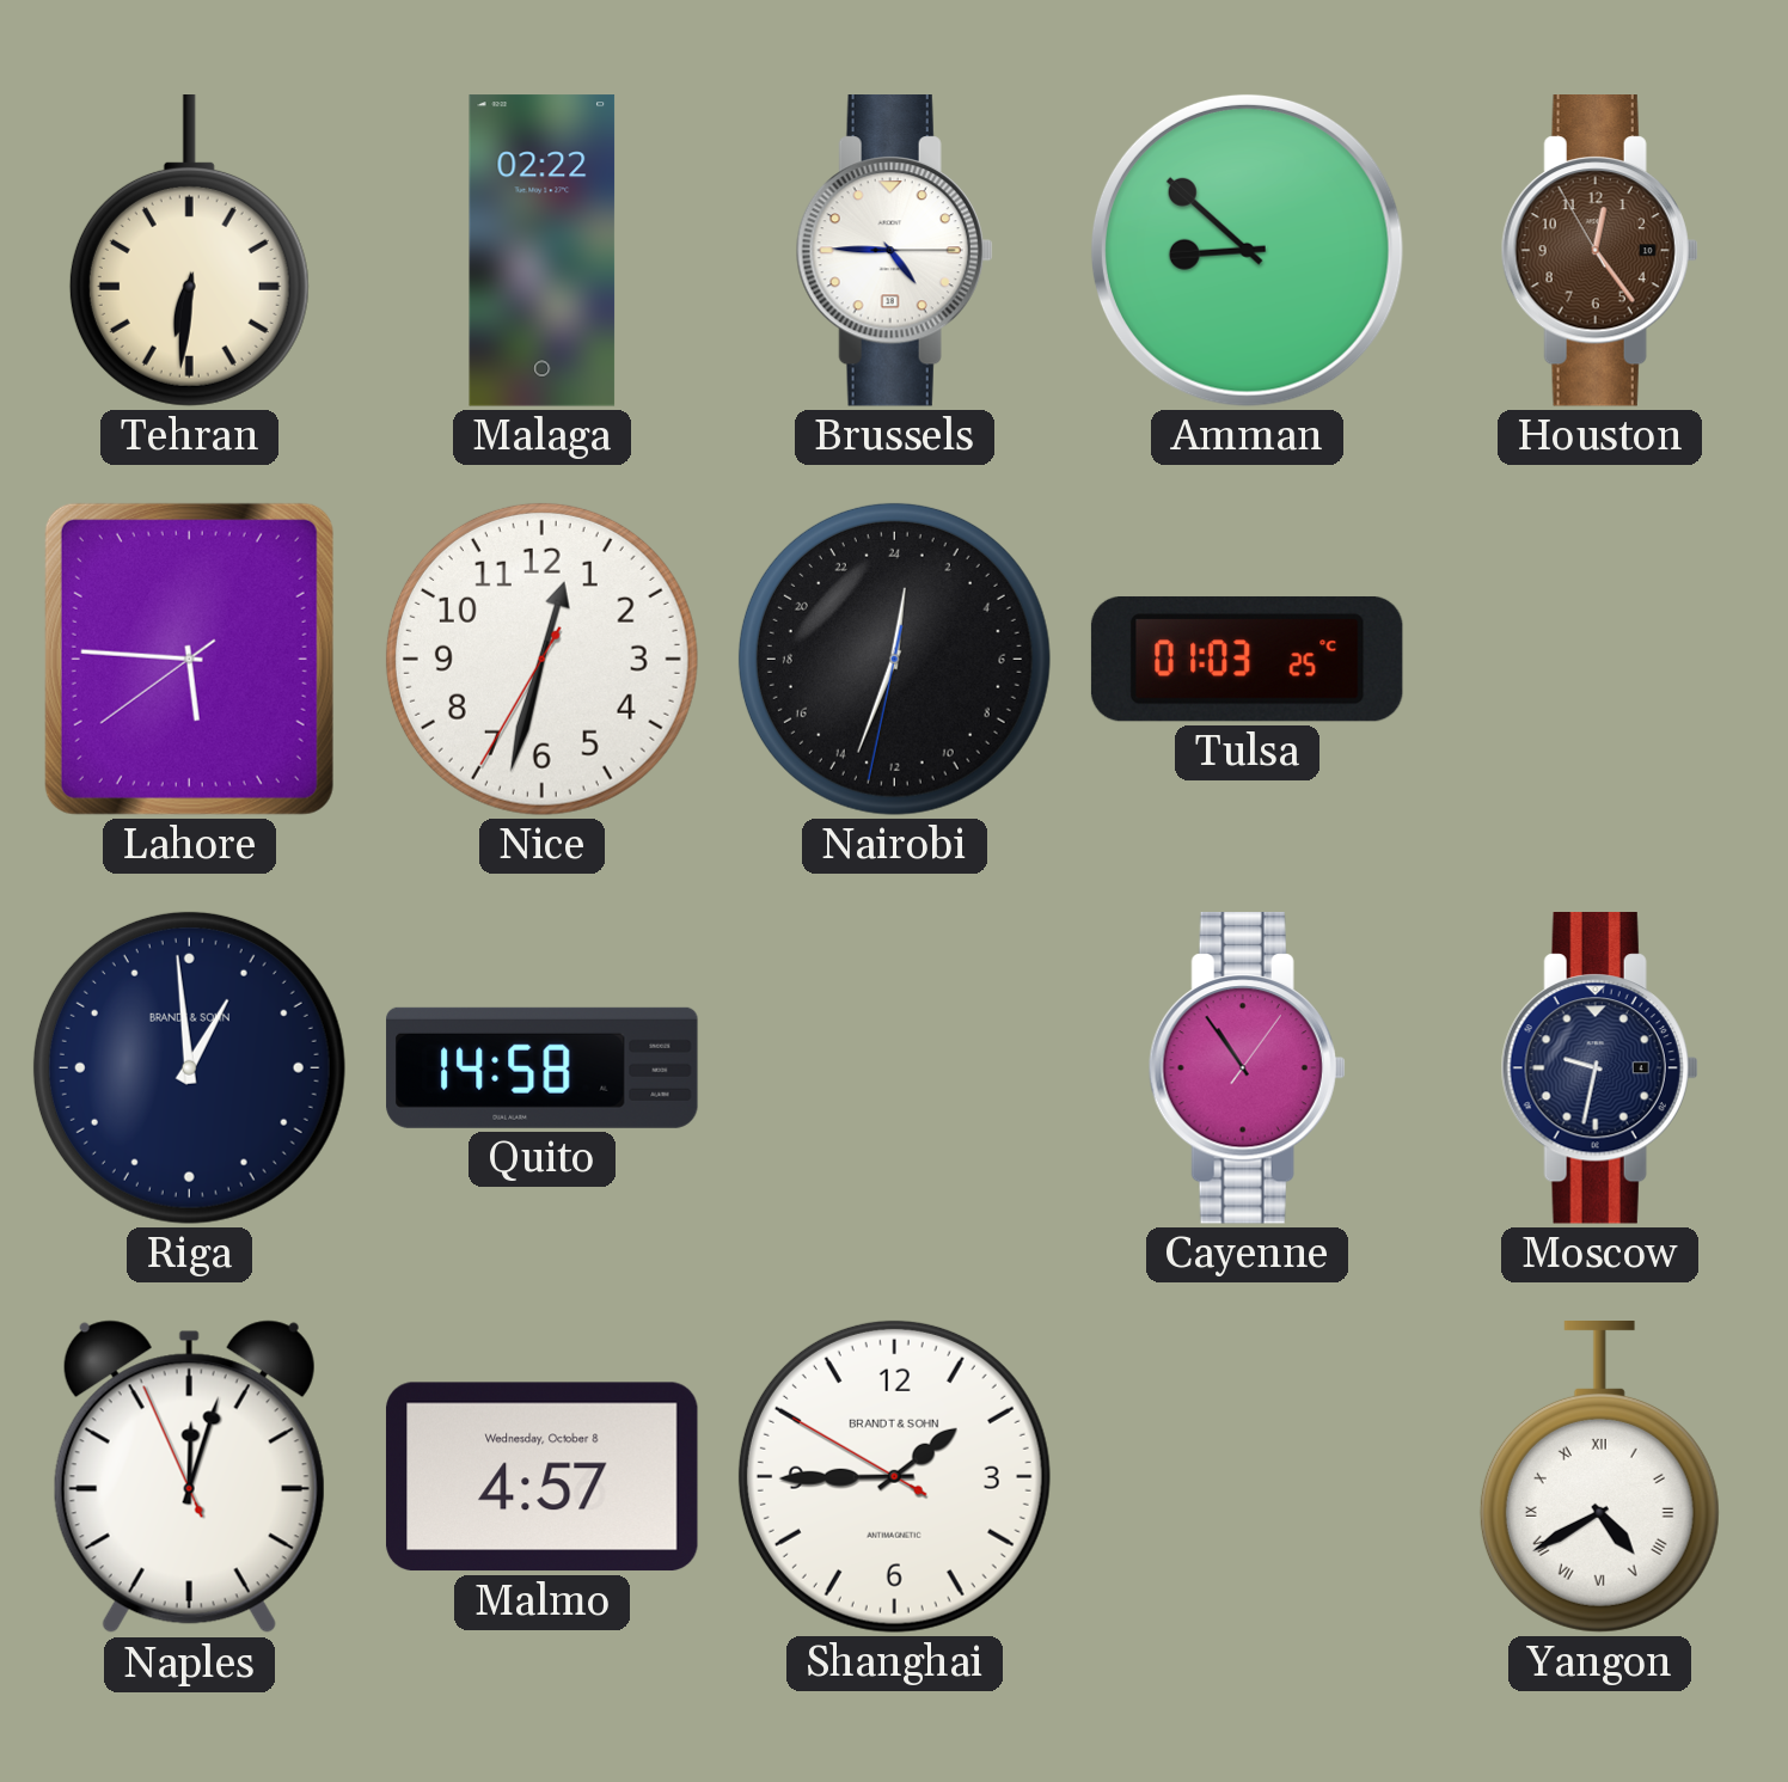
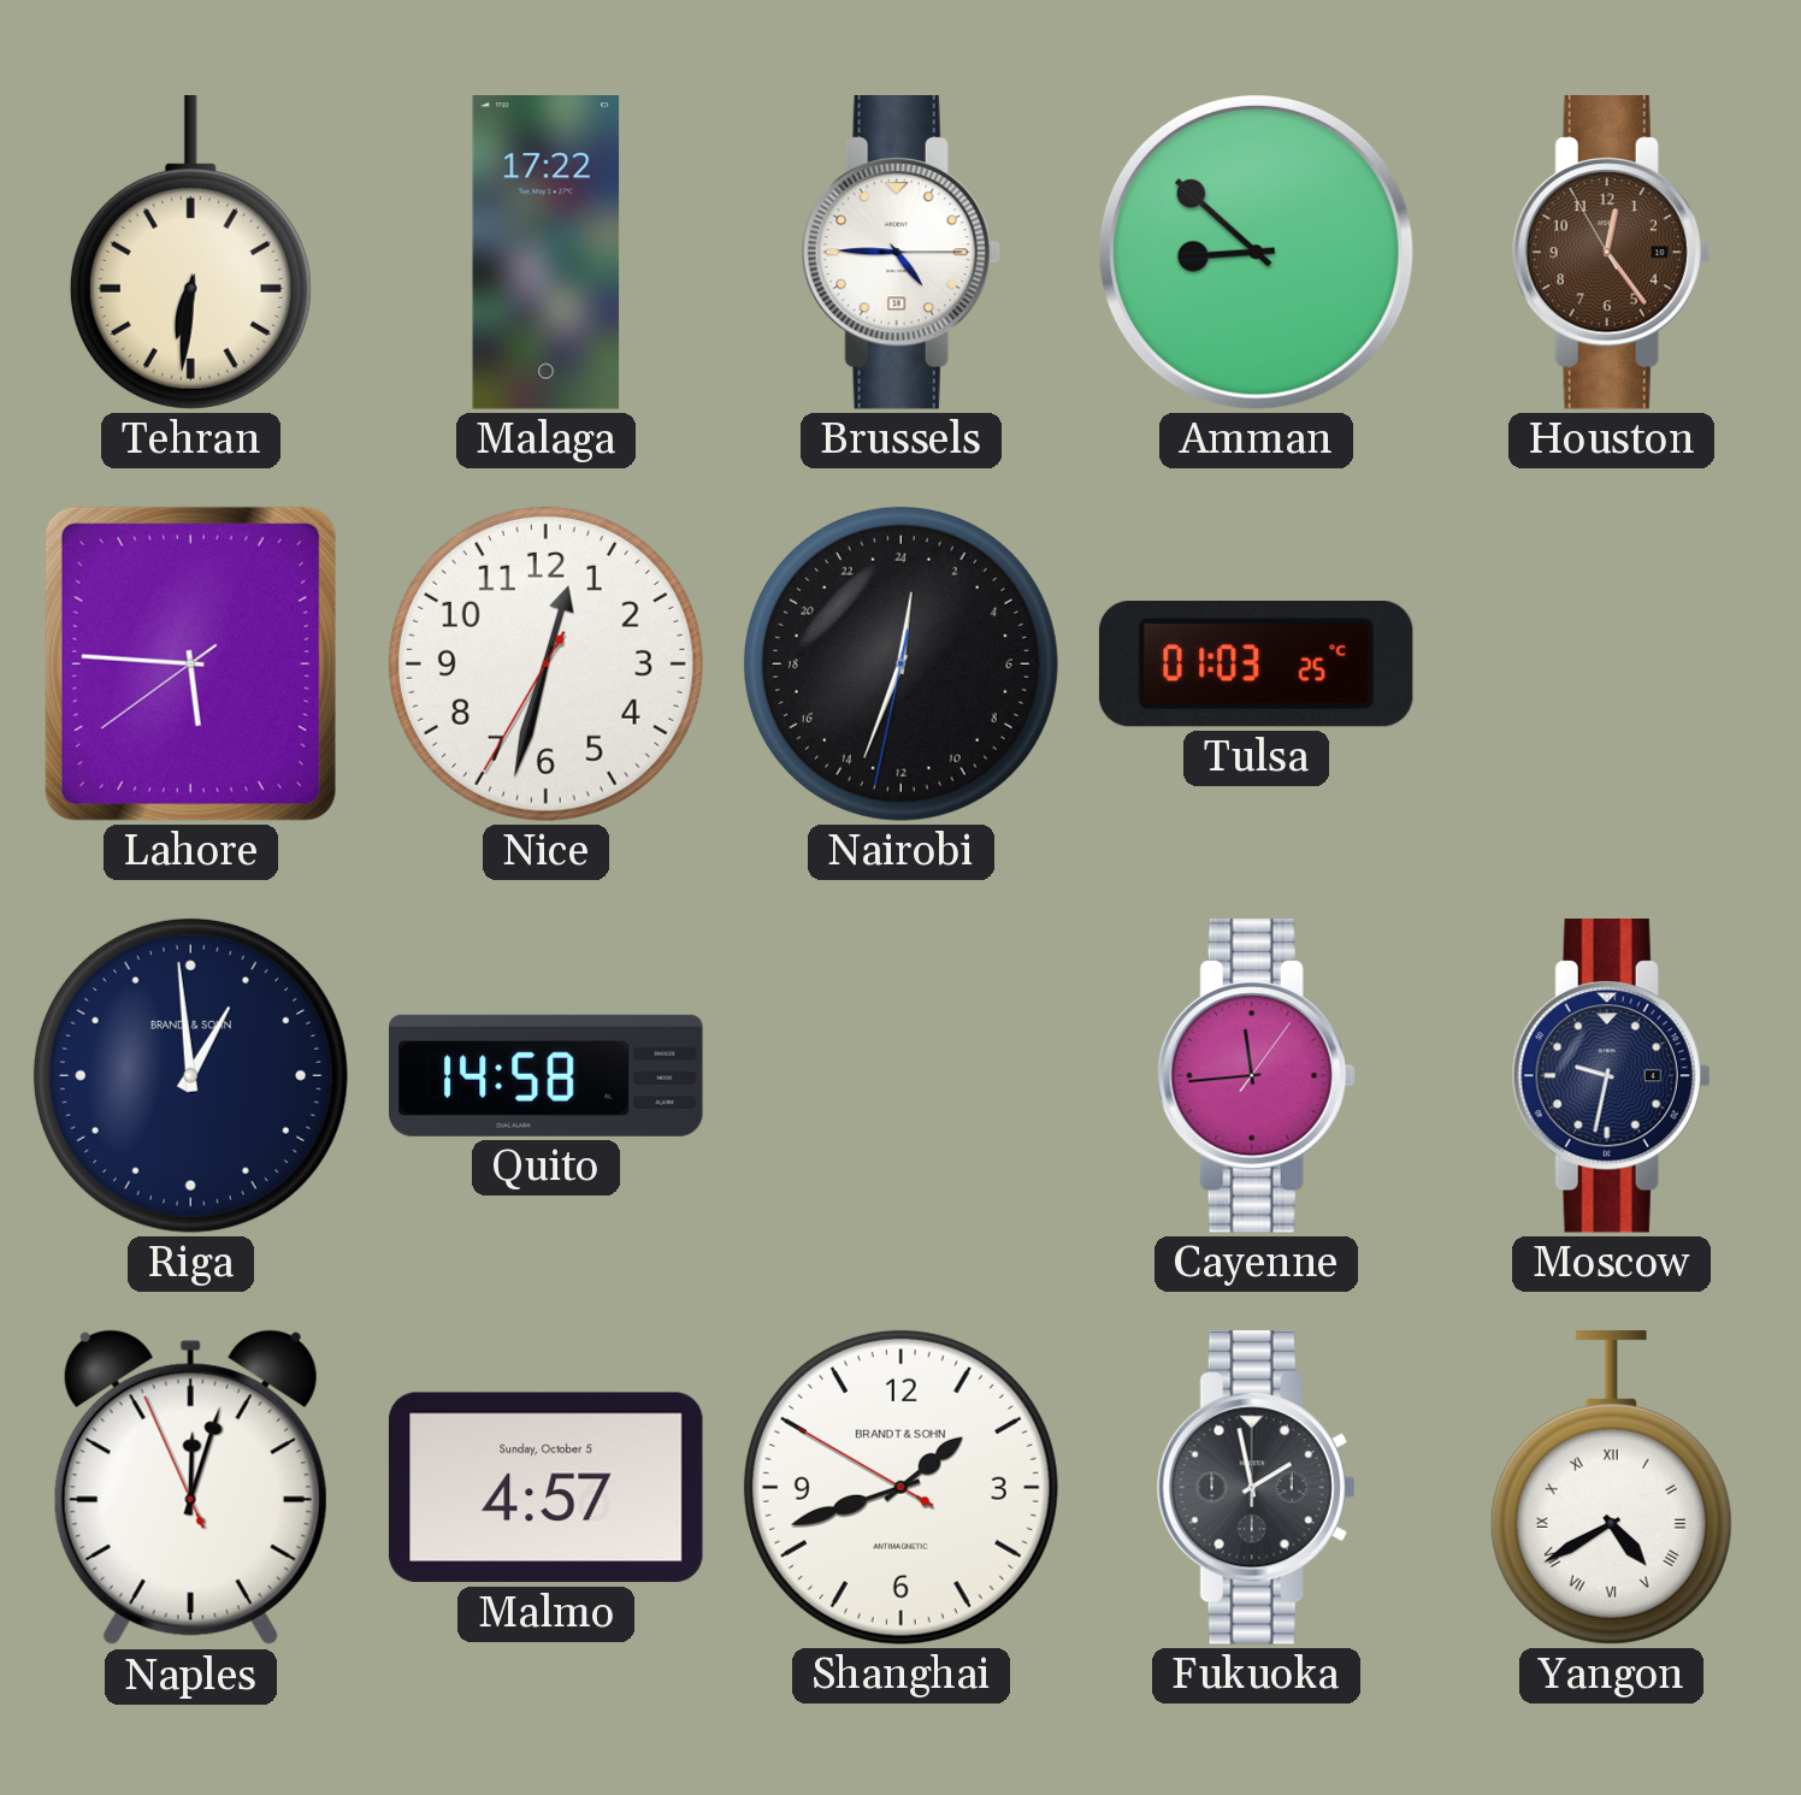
Malaga: 02:22 -> 17:22
Cayenne: 10:54 -> 11:44
Malmo date: Wednesday, October 8 -> Sunday, October 5
Shanghai: 1:44 -> 1:41
Fukuoka: none -> 1:58
